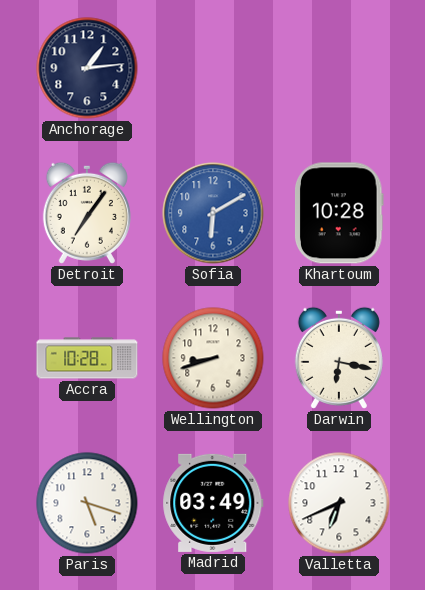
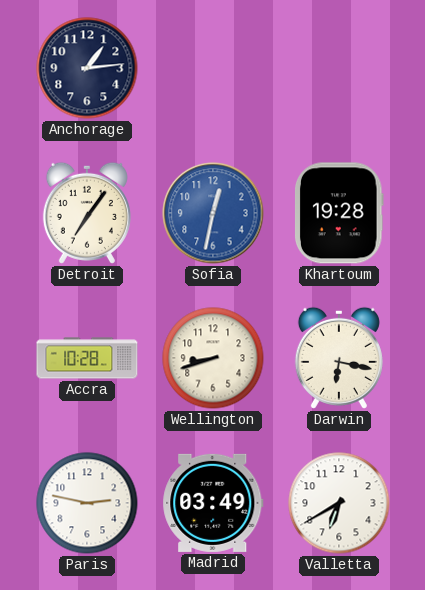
Sofia: 6:10 -> 12:32
Khartoum: 10:28 -> 19:28
Paris: 5:18 -> 2:47
Valletta: 6:41 -> 6:40
